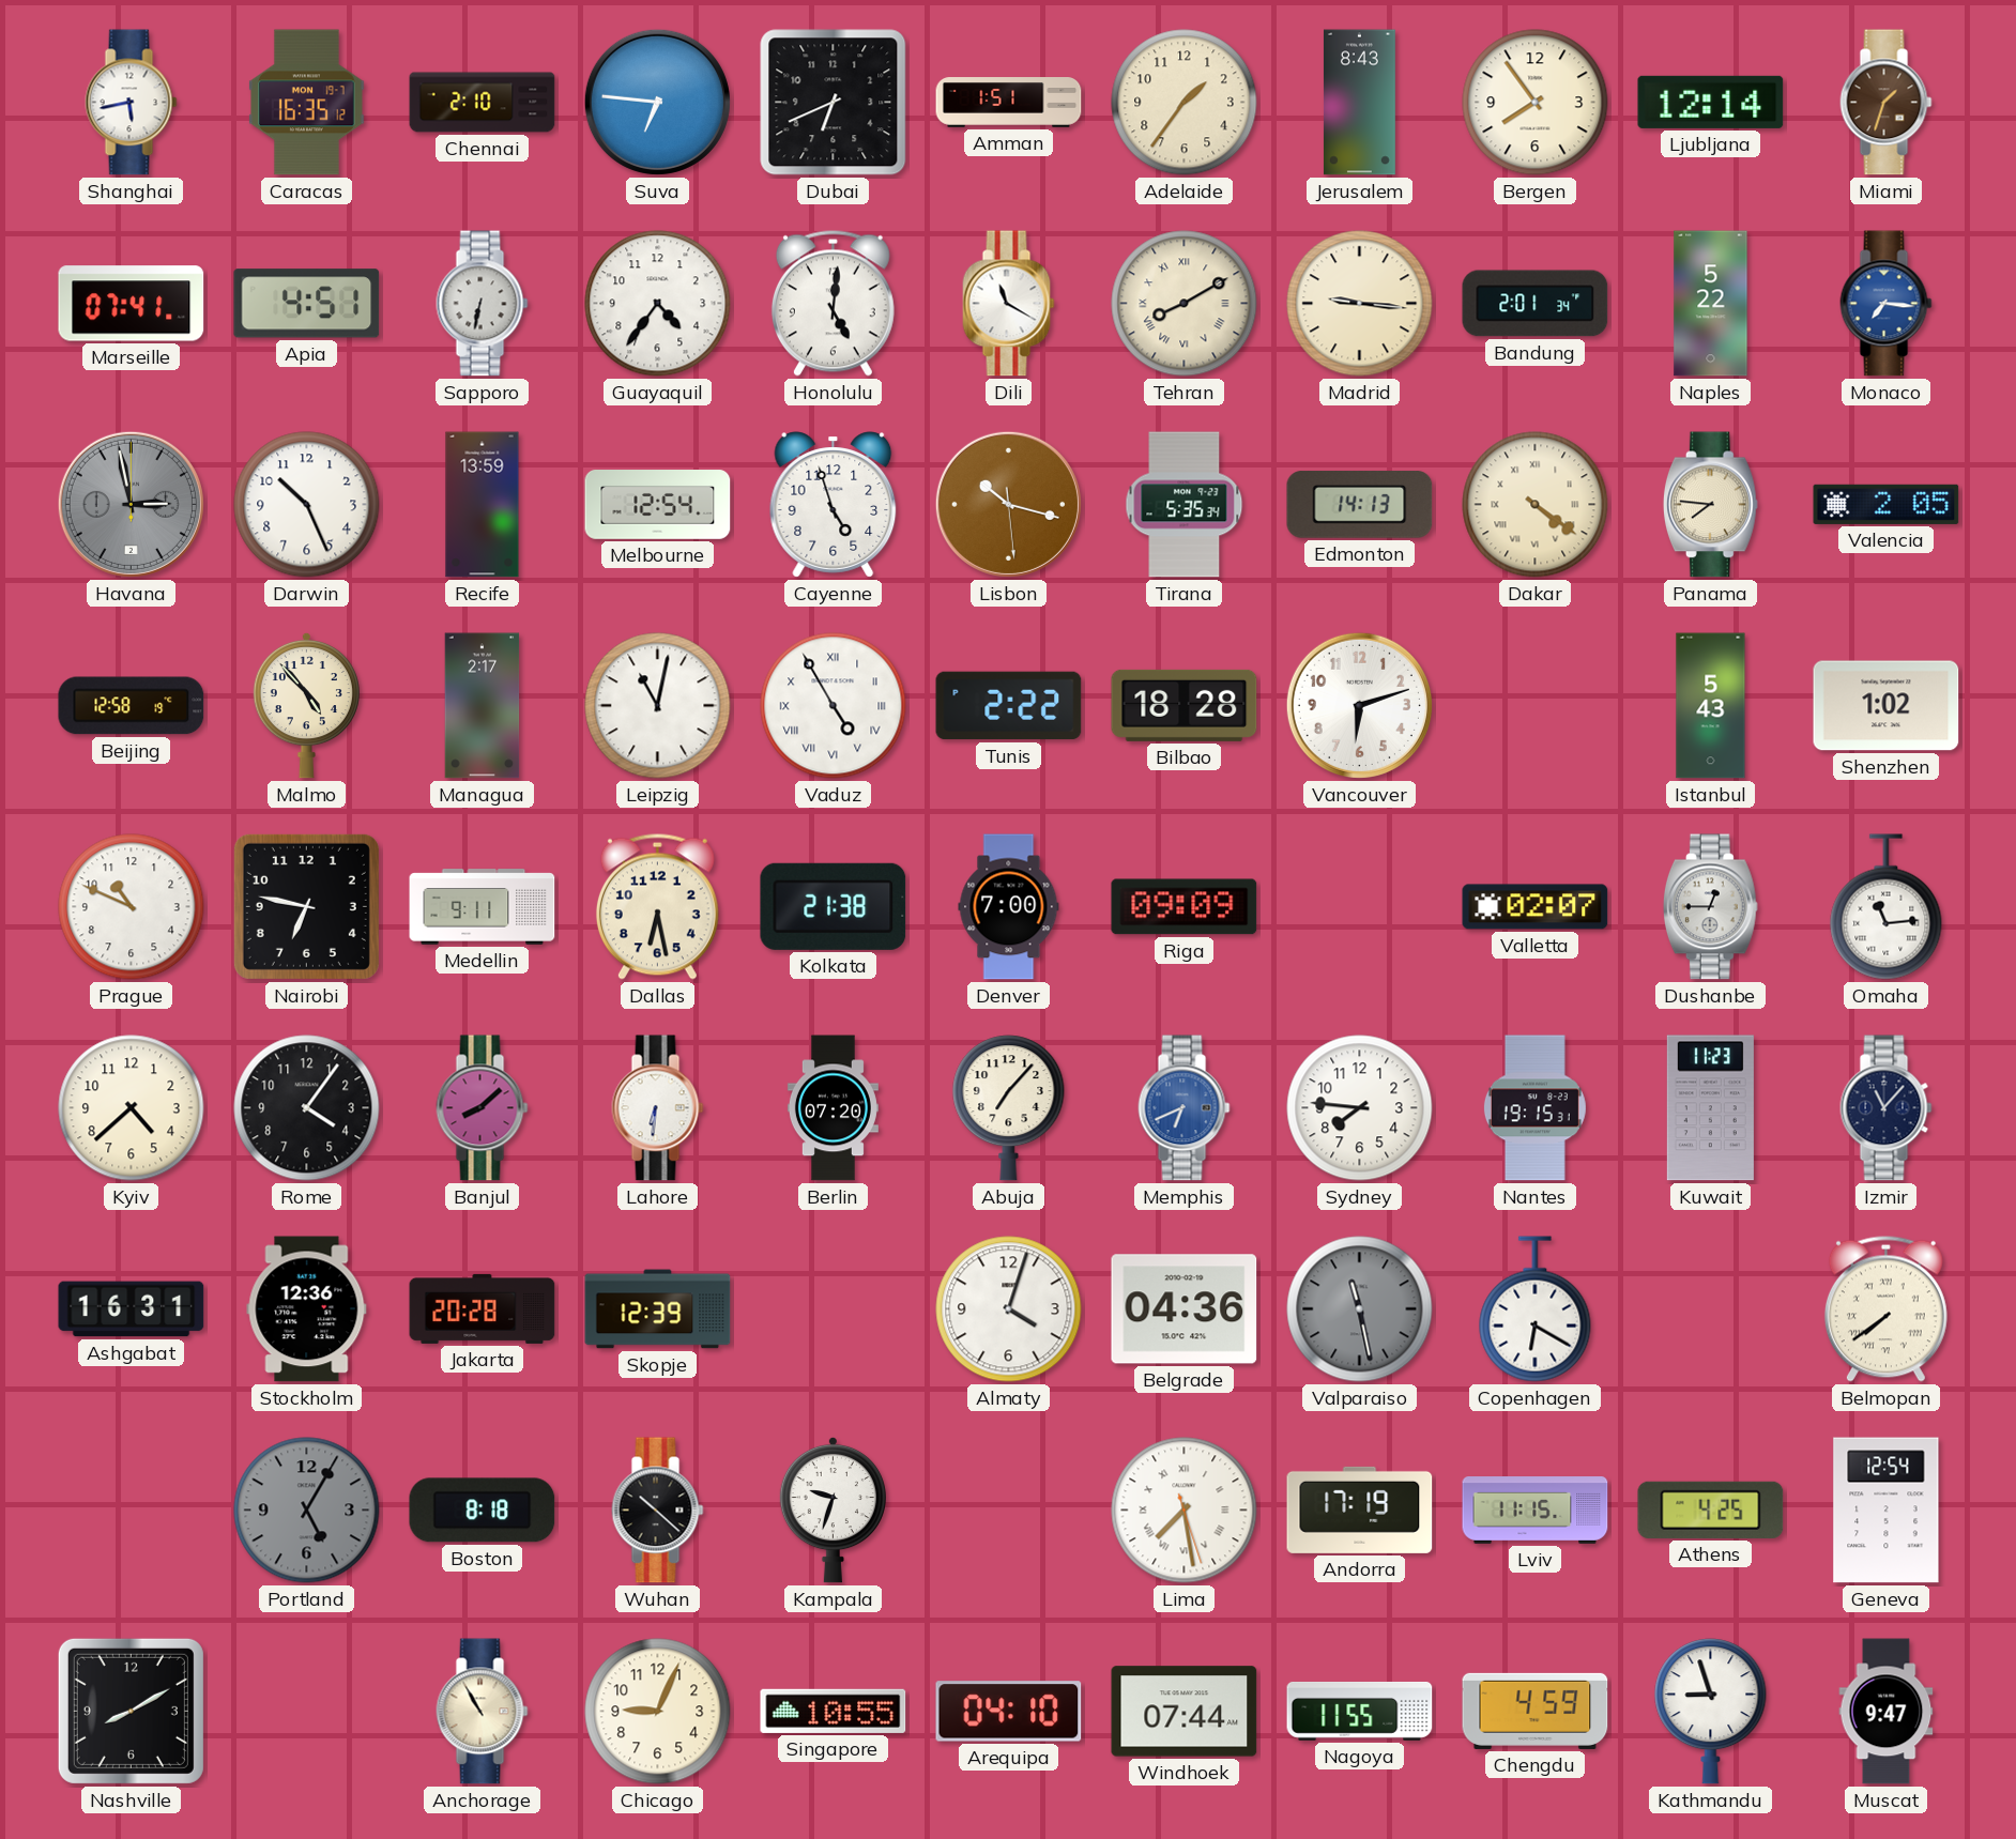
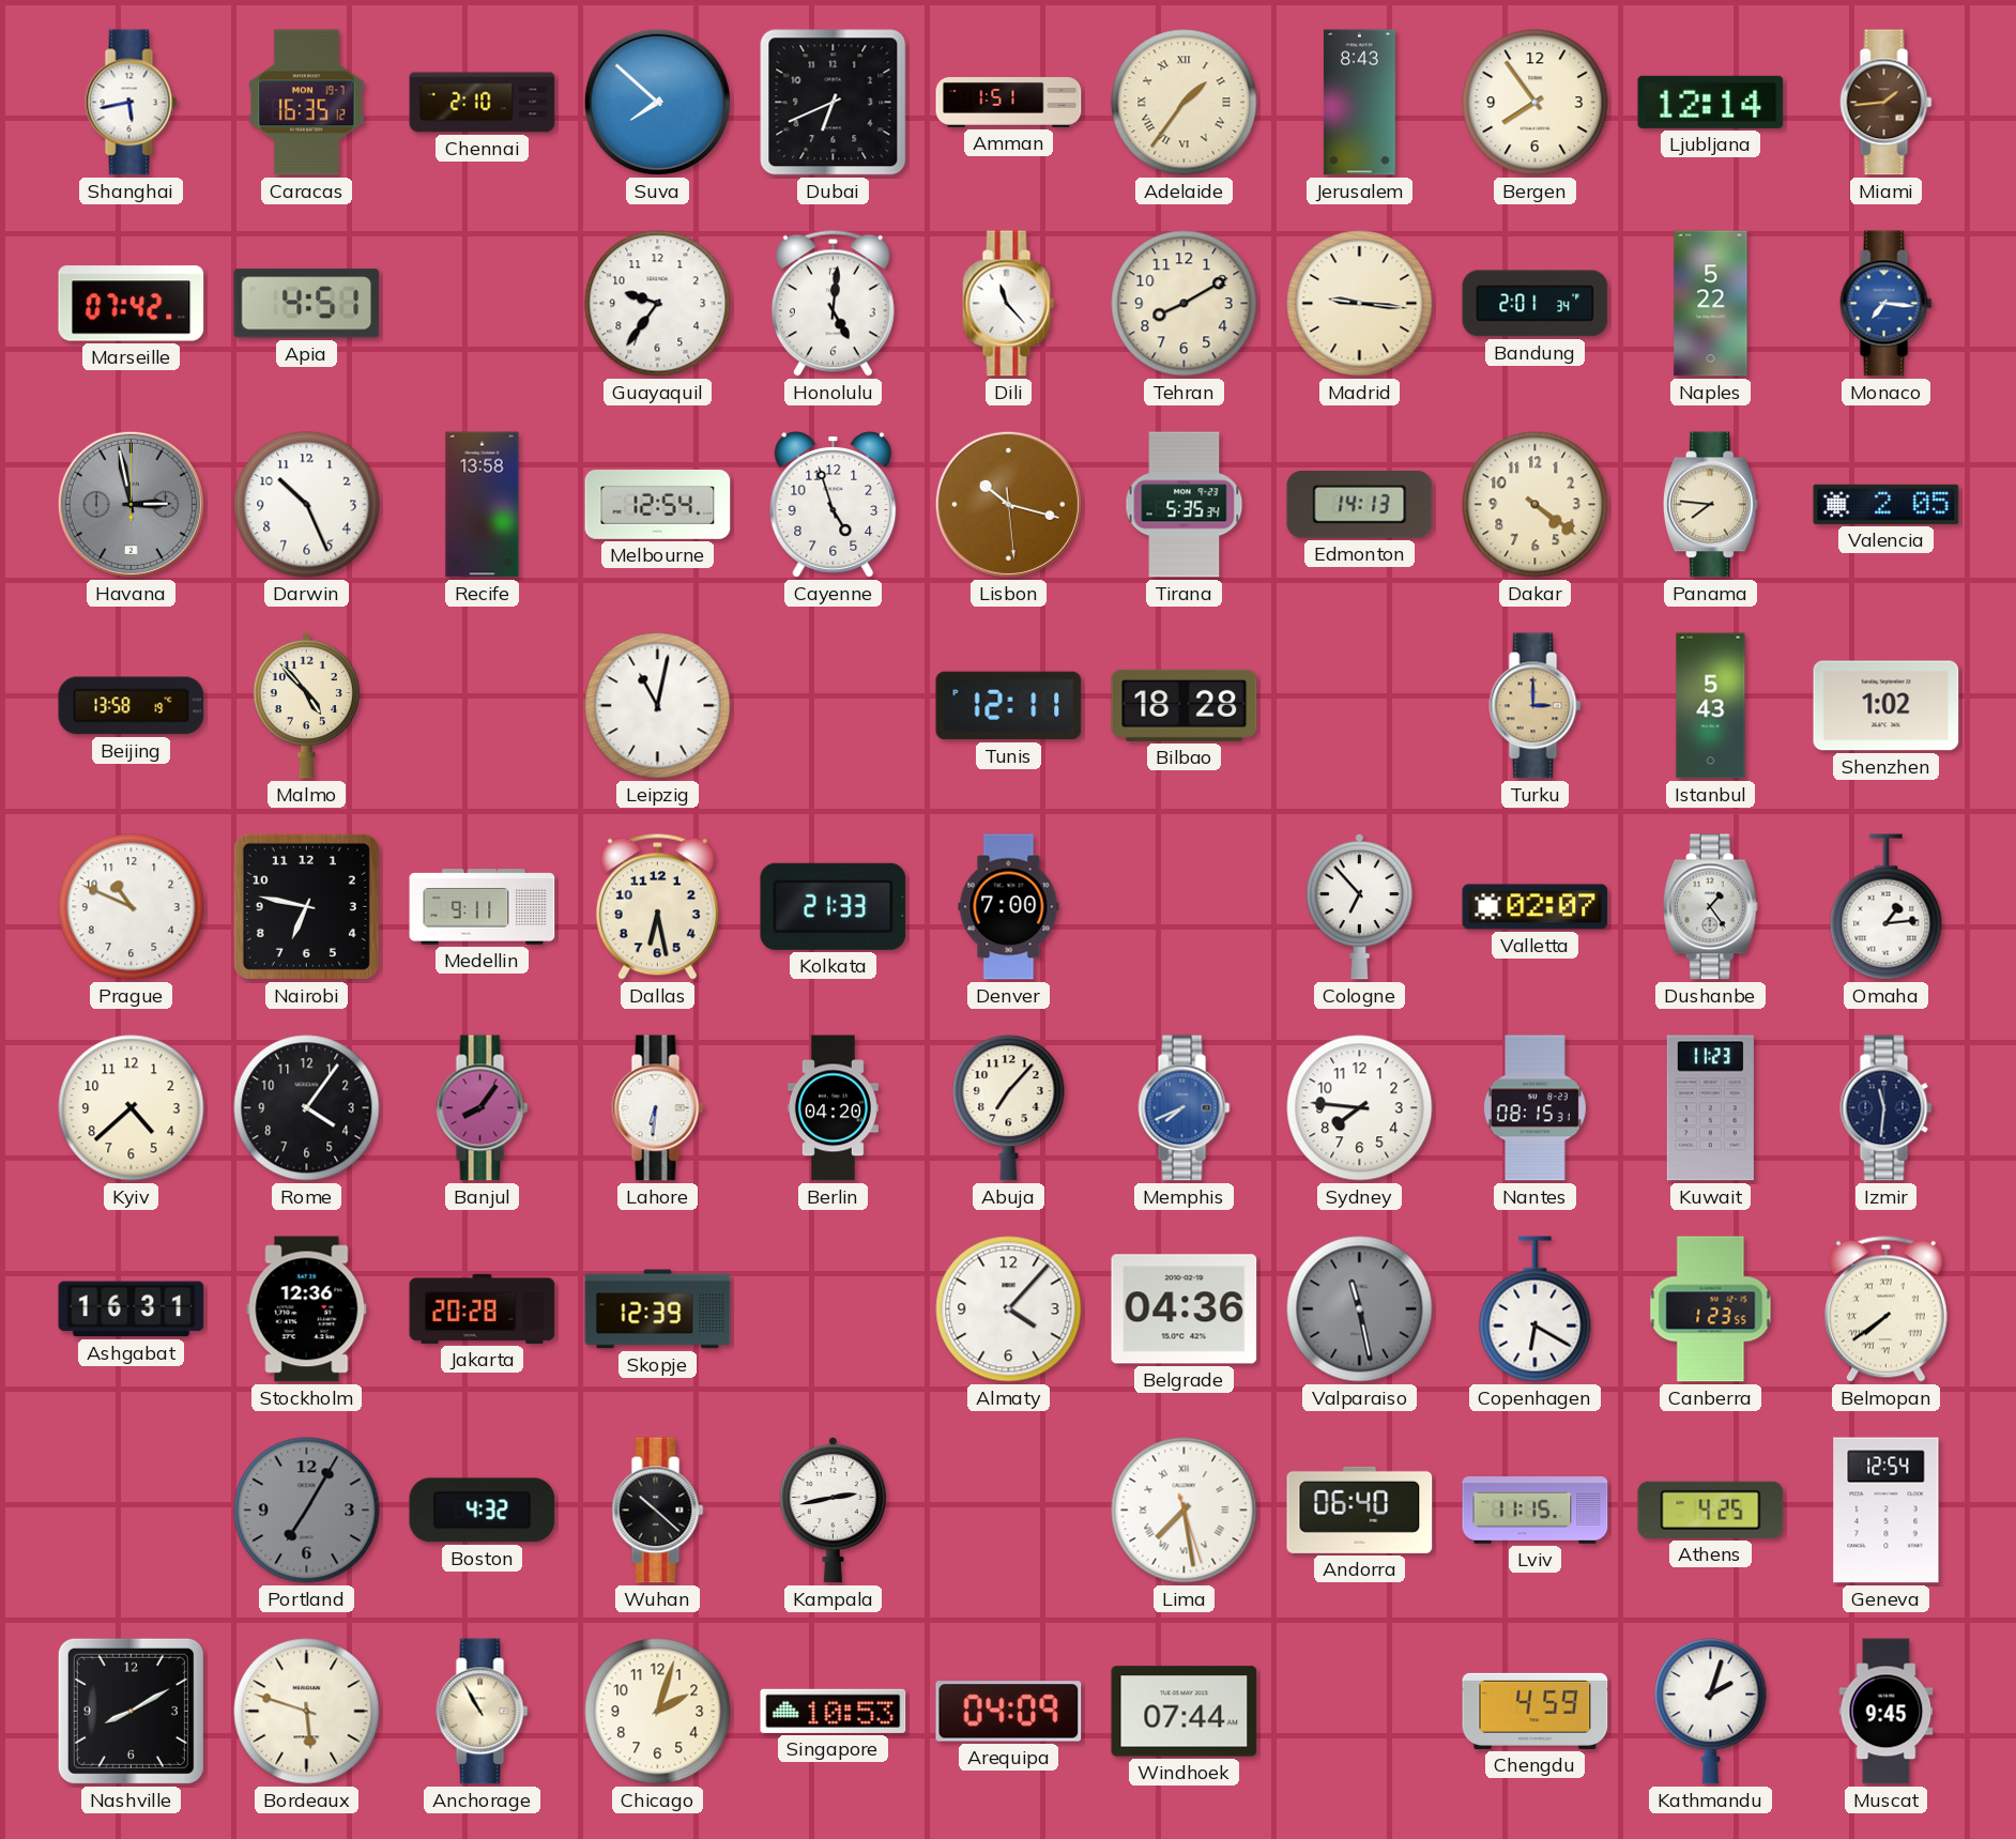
Suva: 6:46 -> 7:52
Adelaide numerals: Arabic -> Roman
Miami: 1:33 -> 1:44
Marseille: 07:41 -> 07:42
Sapporo: 6:32 -> none
Guayaquil: 4:36 -> 9:36
Dili: 11:20 -> 11:23
Tehran numerals: Roman -> Arabic
Recife: 13:59 -> 13:58
Dakar numerals: Roman -> Arabic
Beijing: 12:58 -> 13:58
Managua: 2:17 -> none
Vaduz: 4:55 -> none
Tunis: 2:22 -> 12:11
Vancouver: 6:12 -> none
Turku: none -> 3:00
Kolkata: 21:38 -> 21:33
Riga: 09:09 -> none
Cologne: none -> 6:53
Dushanbe: 12:45 -> 1:24
Omaha: 11:14 -> 1:14
Banjul: 8:08 -> 8:06
Berlin: 07:20 -> 04:20
Memphis: 6:41 -> 7:41
Nantes: 19:15 -> 08:15
Izmir: 11:07 -> 11:31
Almaty: 4:03 -> 4:07
Canberra: none -> 1:23
Portland: 5:05 -> 7:05
Boston: 8:18 -> 4:32
Kampala: 9:33 -> 2:43
Andorra: 17:19 -> 06:40
Bordeaux: none -> 5:48
Chicago: 9:04 -> 2:03
Singapore: 10:55 -> 10:53
Arequipa: 04:10 -> 04:09
Nagoya: 11:55 -> none
Kathmandu: 8:57 -> 2:03
Muscat: 9:47 -> 9:45
